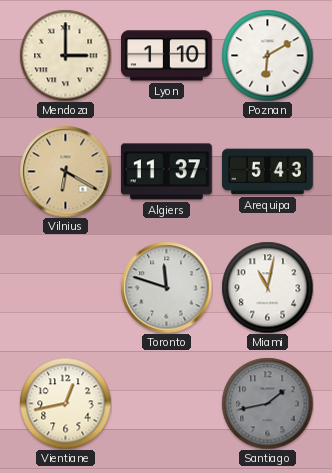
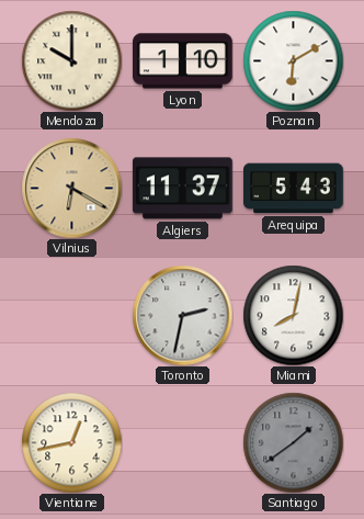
Mendoza: 3:00 -> 10:00
Toronto: 11:48 -> 2:32
Miami: 11:02 -> 8:02
Santiago: 1:43 -> 1:39
